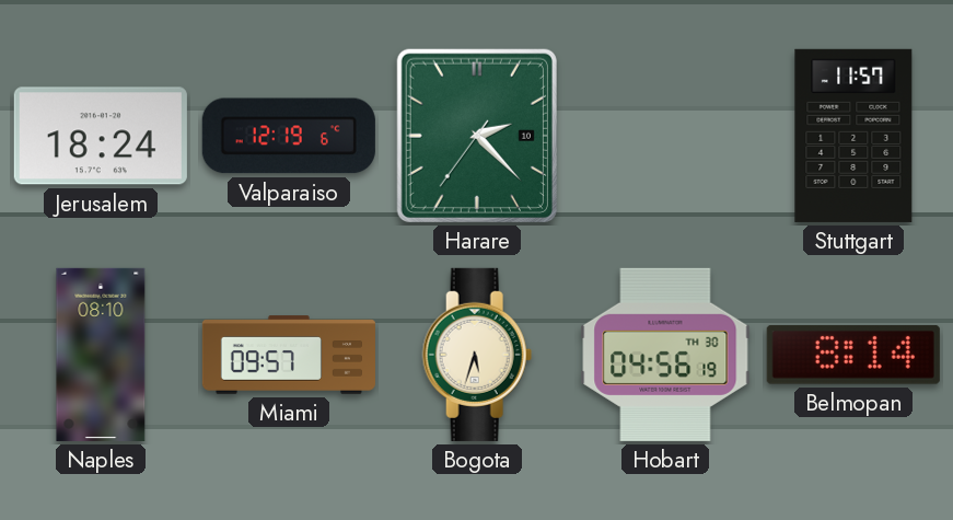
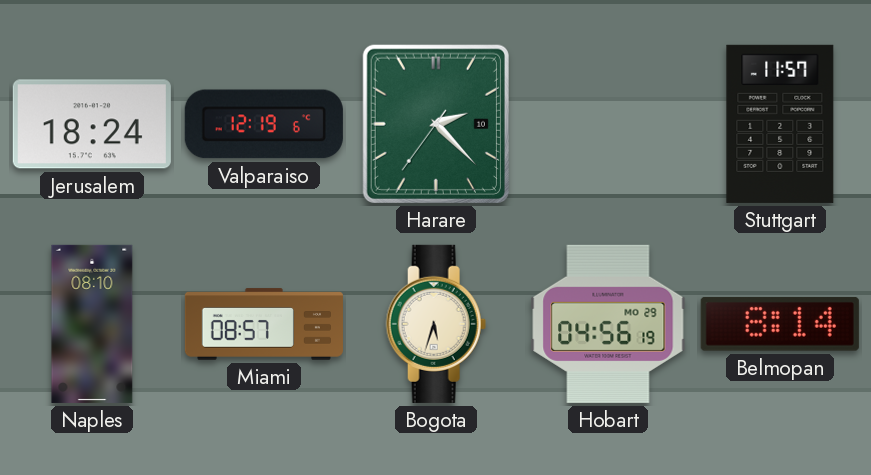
Miami: 09:57 -> 08:57
Hobart date: TH 30 -> MO 29
